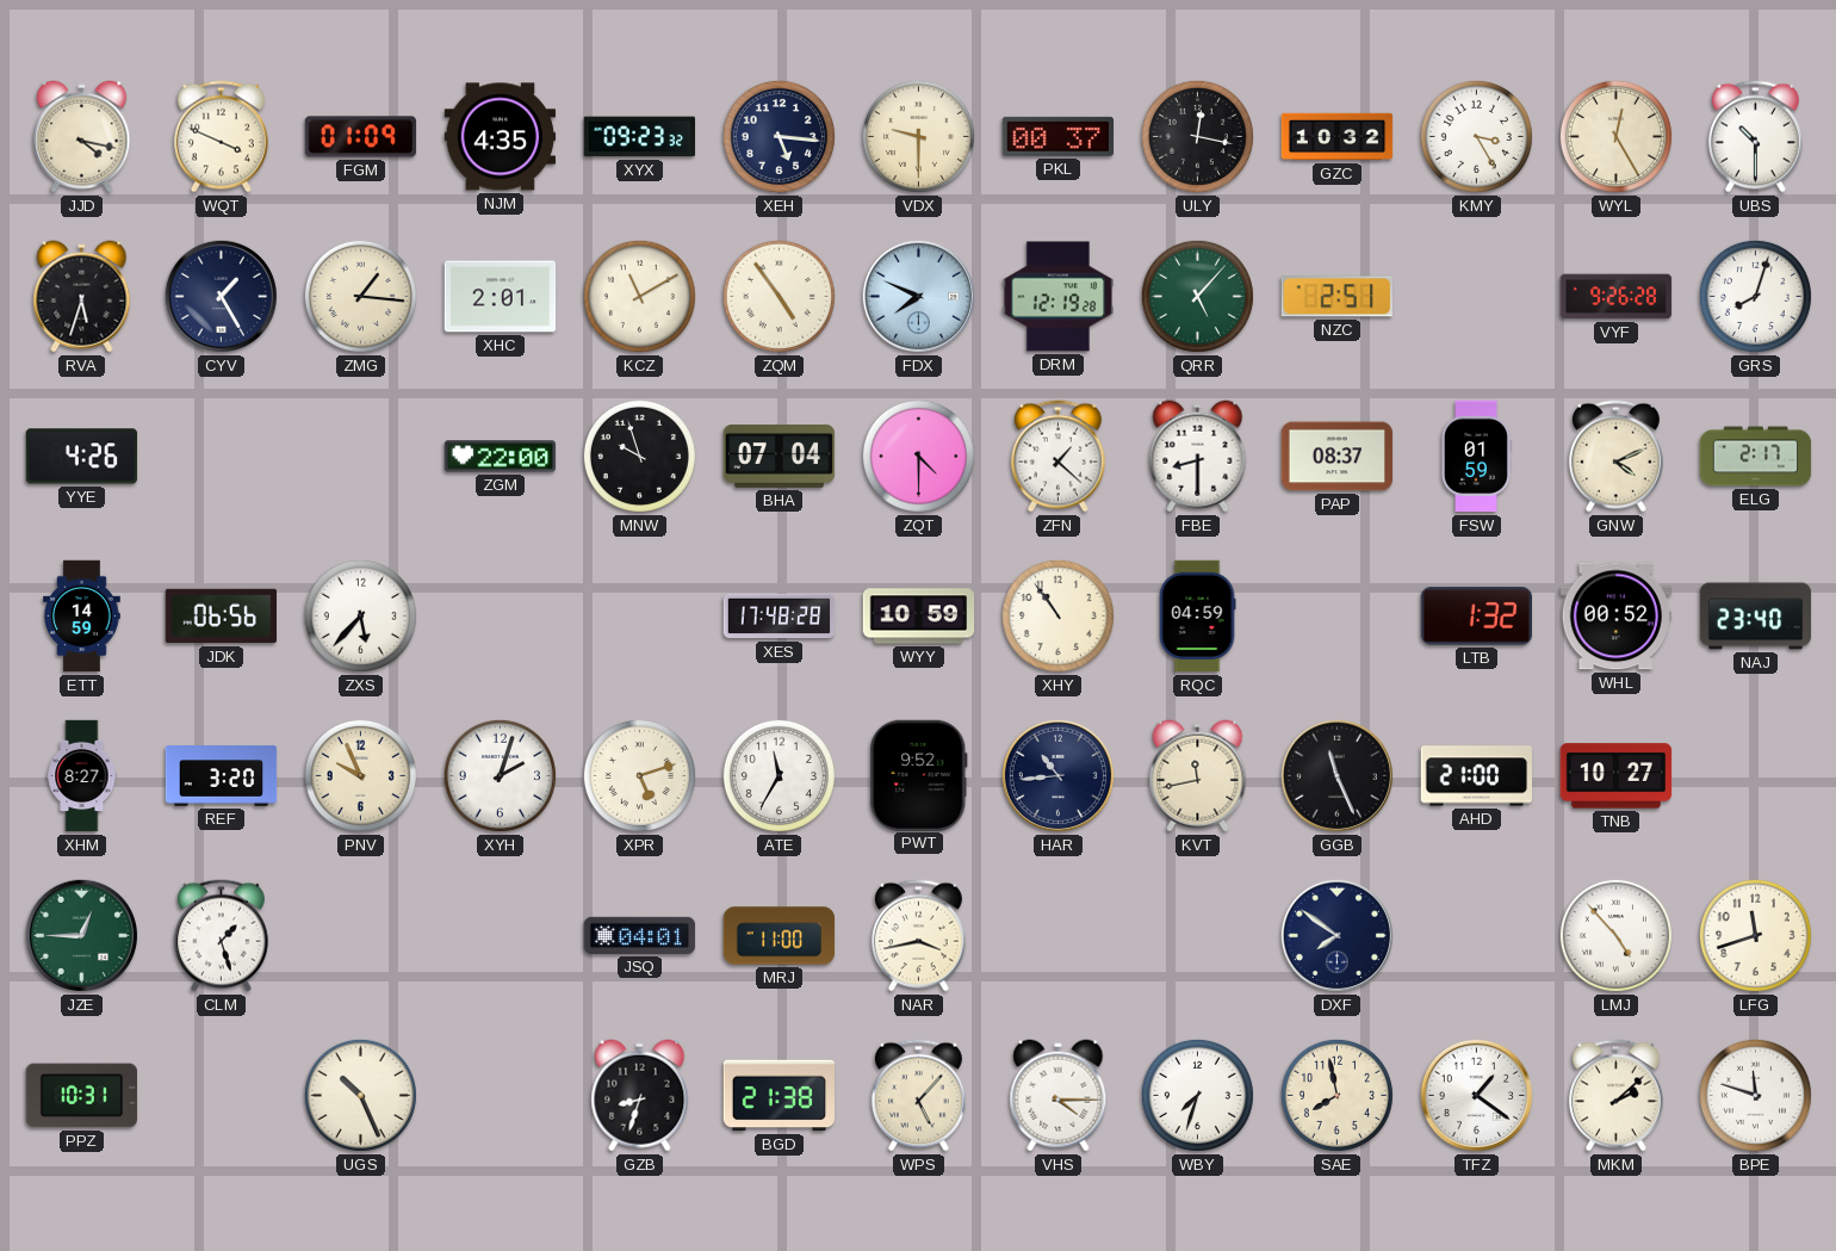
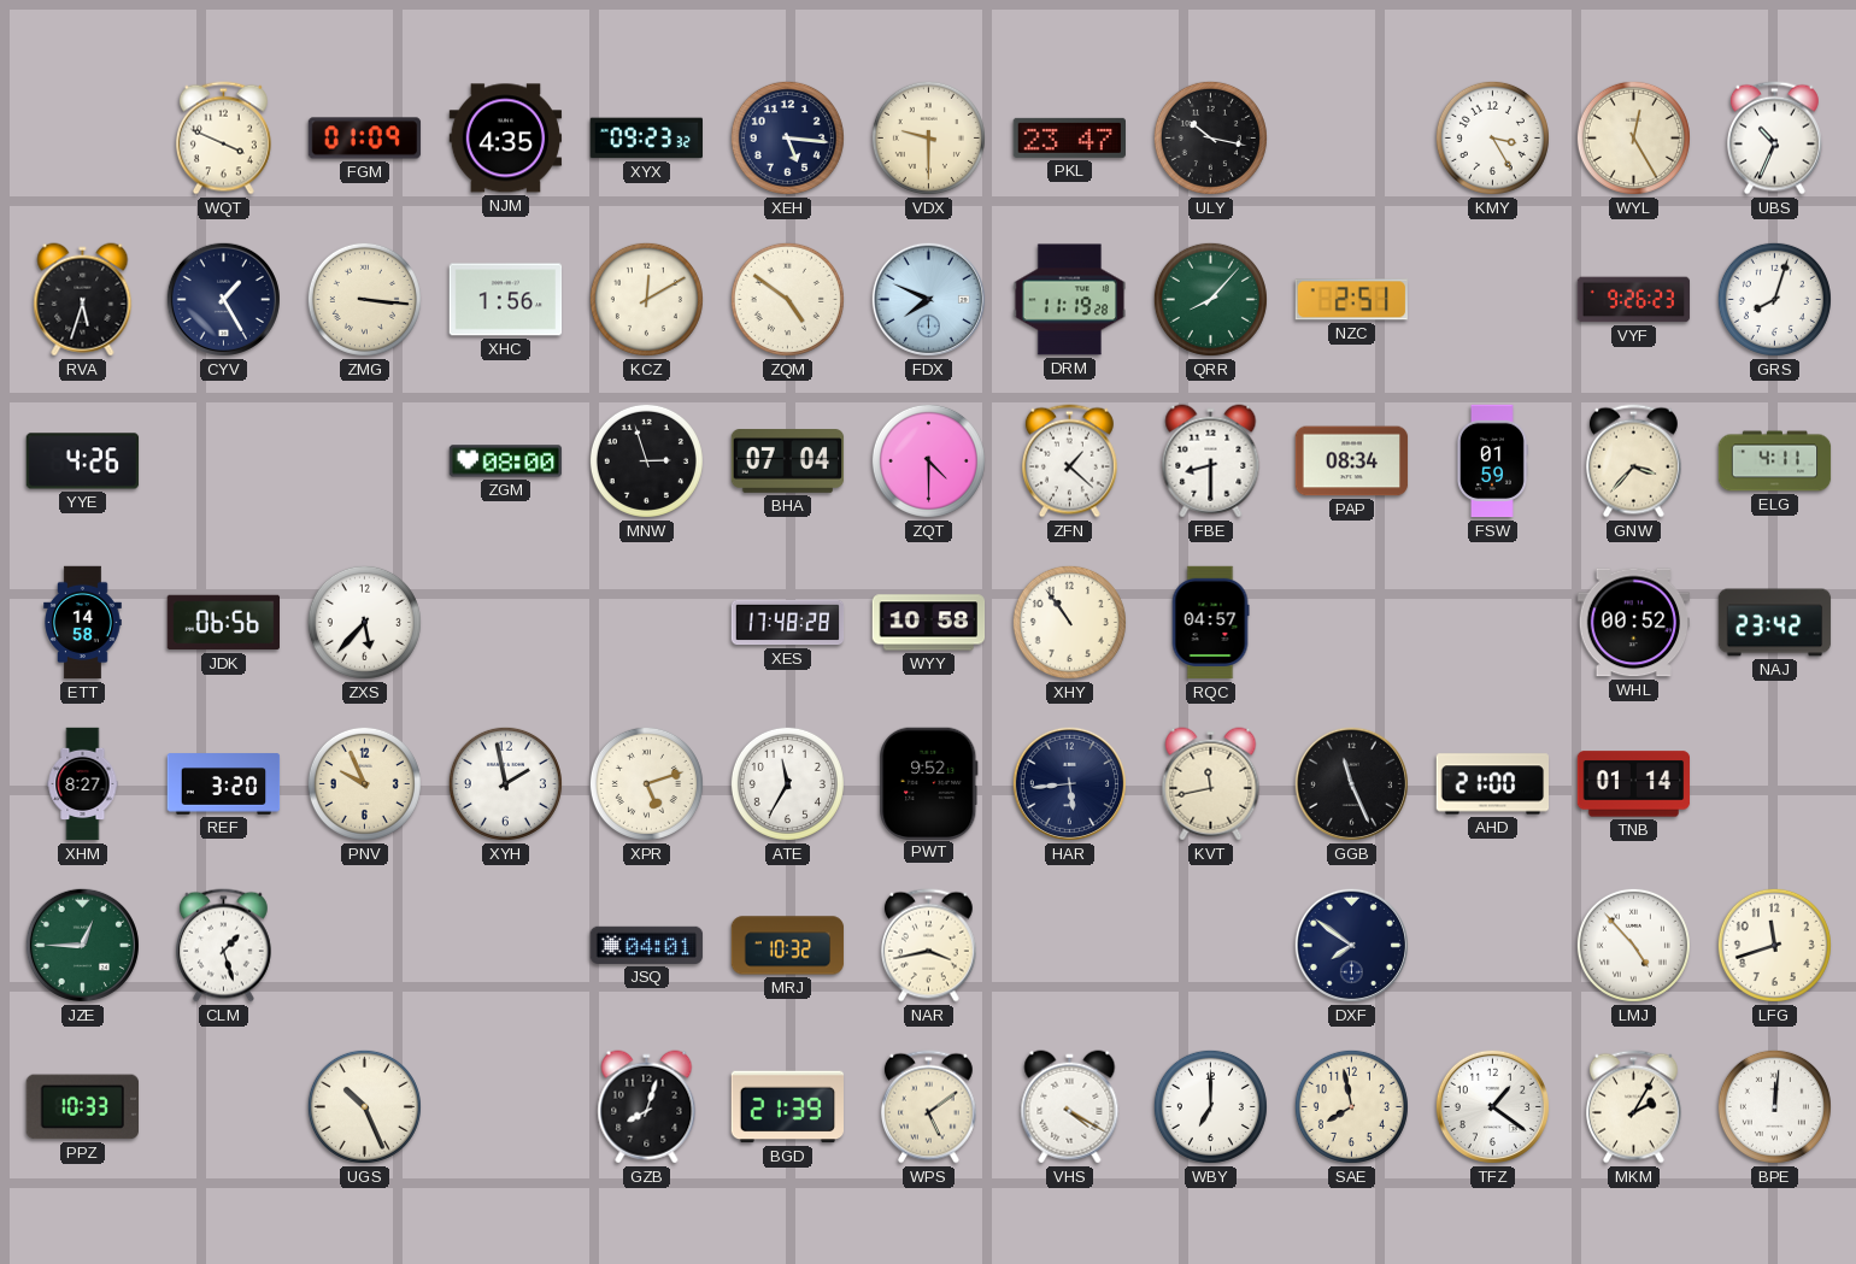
JJD: 4:17 -> none
PKL: 00:37 -> 23:47
ULY: 12:17 -> 10:17
GZC: 10:32 -> none
UBS: 10:30 -> 10:34
ZMG: 1:16 -> 3:16
XHC: 2:01 -> 1:56
KCZ: 11:10 -> 12:10
ZQM: 4:54 -> 4:51
DRM: 12:19 -> 11:19
QRR: 5:07 -> 8:07
VYF: 9:26:28 -> 9:26:23
ZGM: 22:00 -> 08:00
MNW: 9:57 -> 2:57
PAP: 08:37 -> 08:34
GNW: 4:11 -> 3:37
ELG: 2:17 -> 4:11
ETT: 14:59 -> 14:58
WYY: 10:59 -> 10:58
RQC: 04:59 -> 04:57
LTB: 1:32 -> none
NAJ: 23:40 -> 23:42
XYH: 2:03 -> 1:58
HAR: 10:44 -> 5:44
TNB: 10:27 -> 01:14
MRJ: 11:00 -> 10:32
PPZ: 10:31 -> 10:33
GZB: 8:33 -> 8:03
BGD: 21:38 -> 21:39
WPS: 5:07 -> 5:09
VHS: 4:15 -> 4:20
WBY: 7:33 -> 7:00
MKM: 2:08 -> 2:05
BPE: 11:48 -> 12:01
